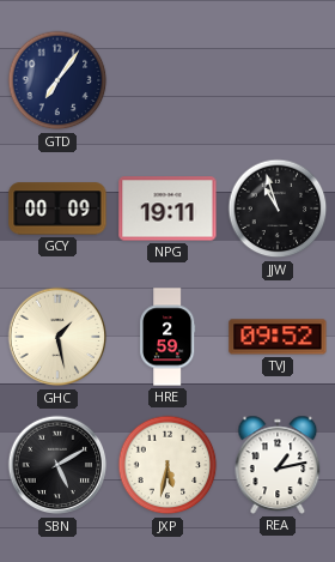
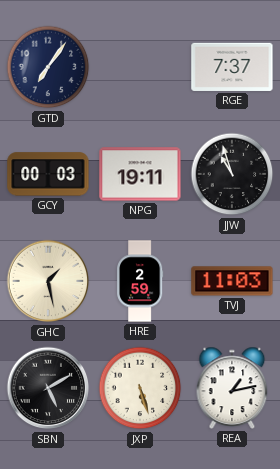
RGE: none -> 7:37
GCY: 00:09 -> 00:03
TVJ: 09:52 -> 11:03
JXP: 5:32 -> 5:27
